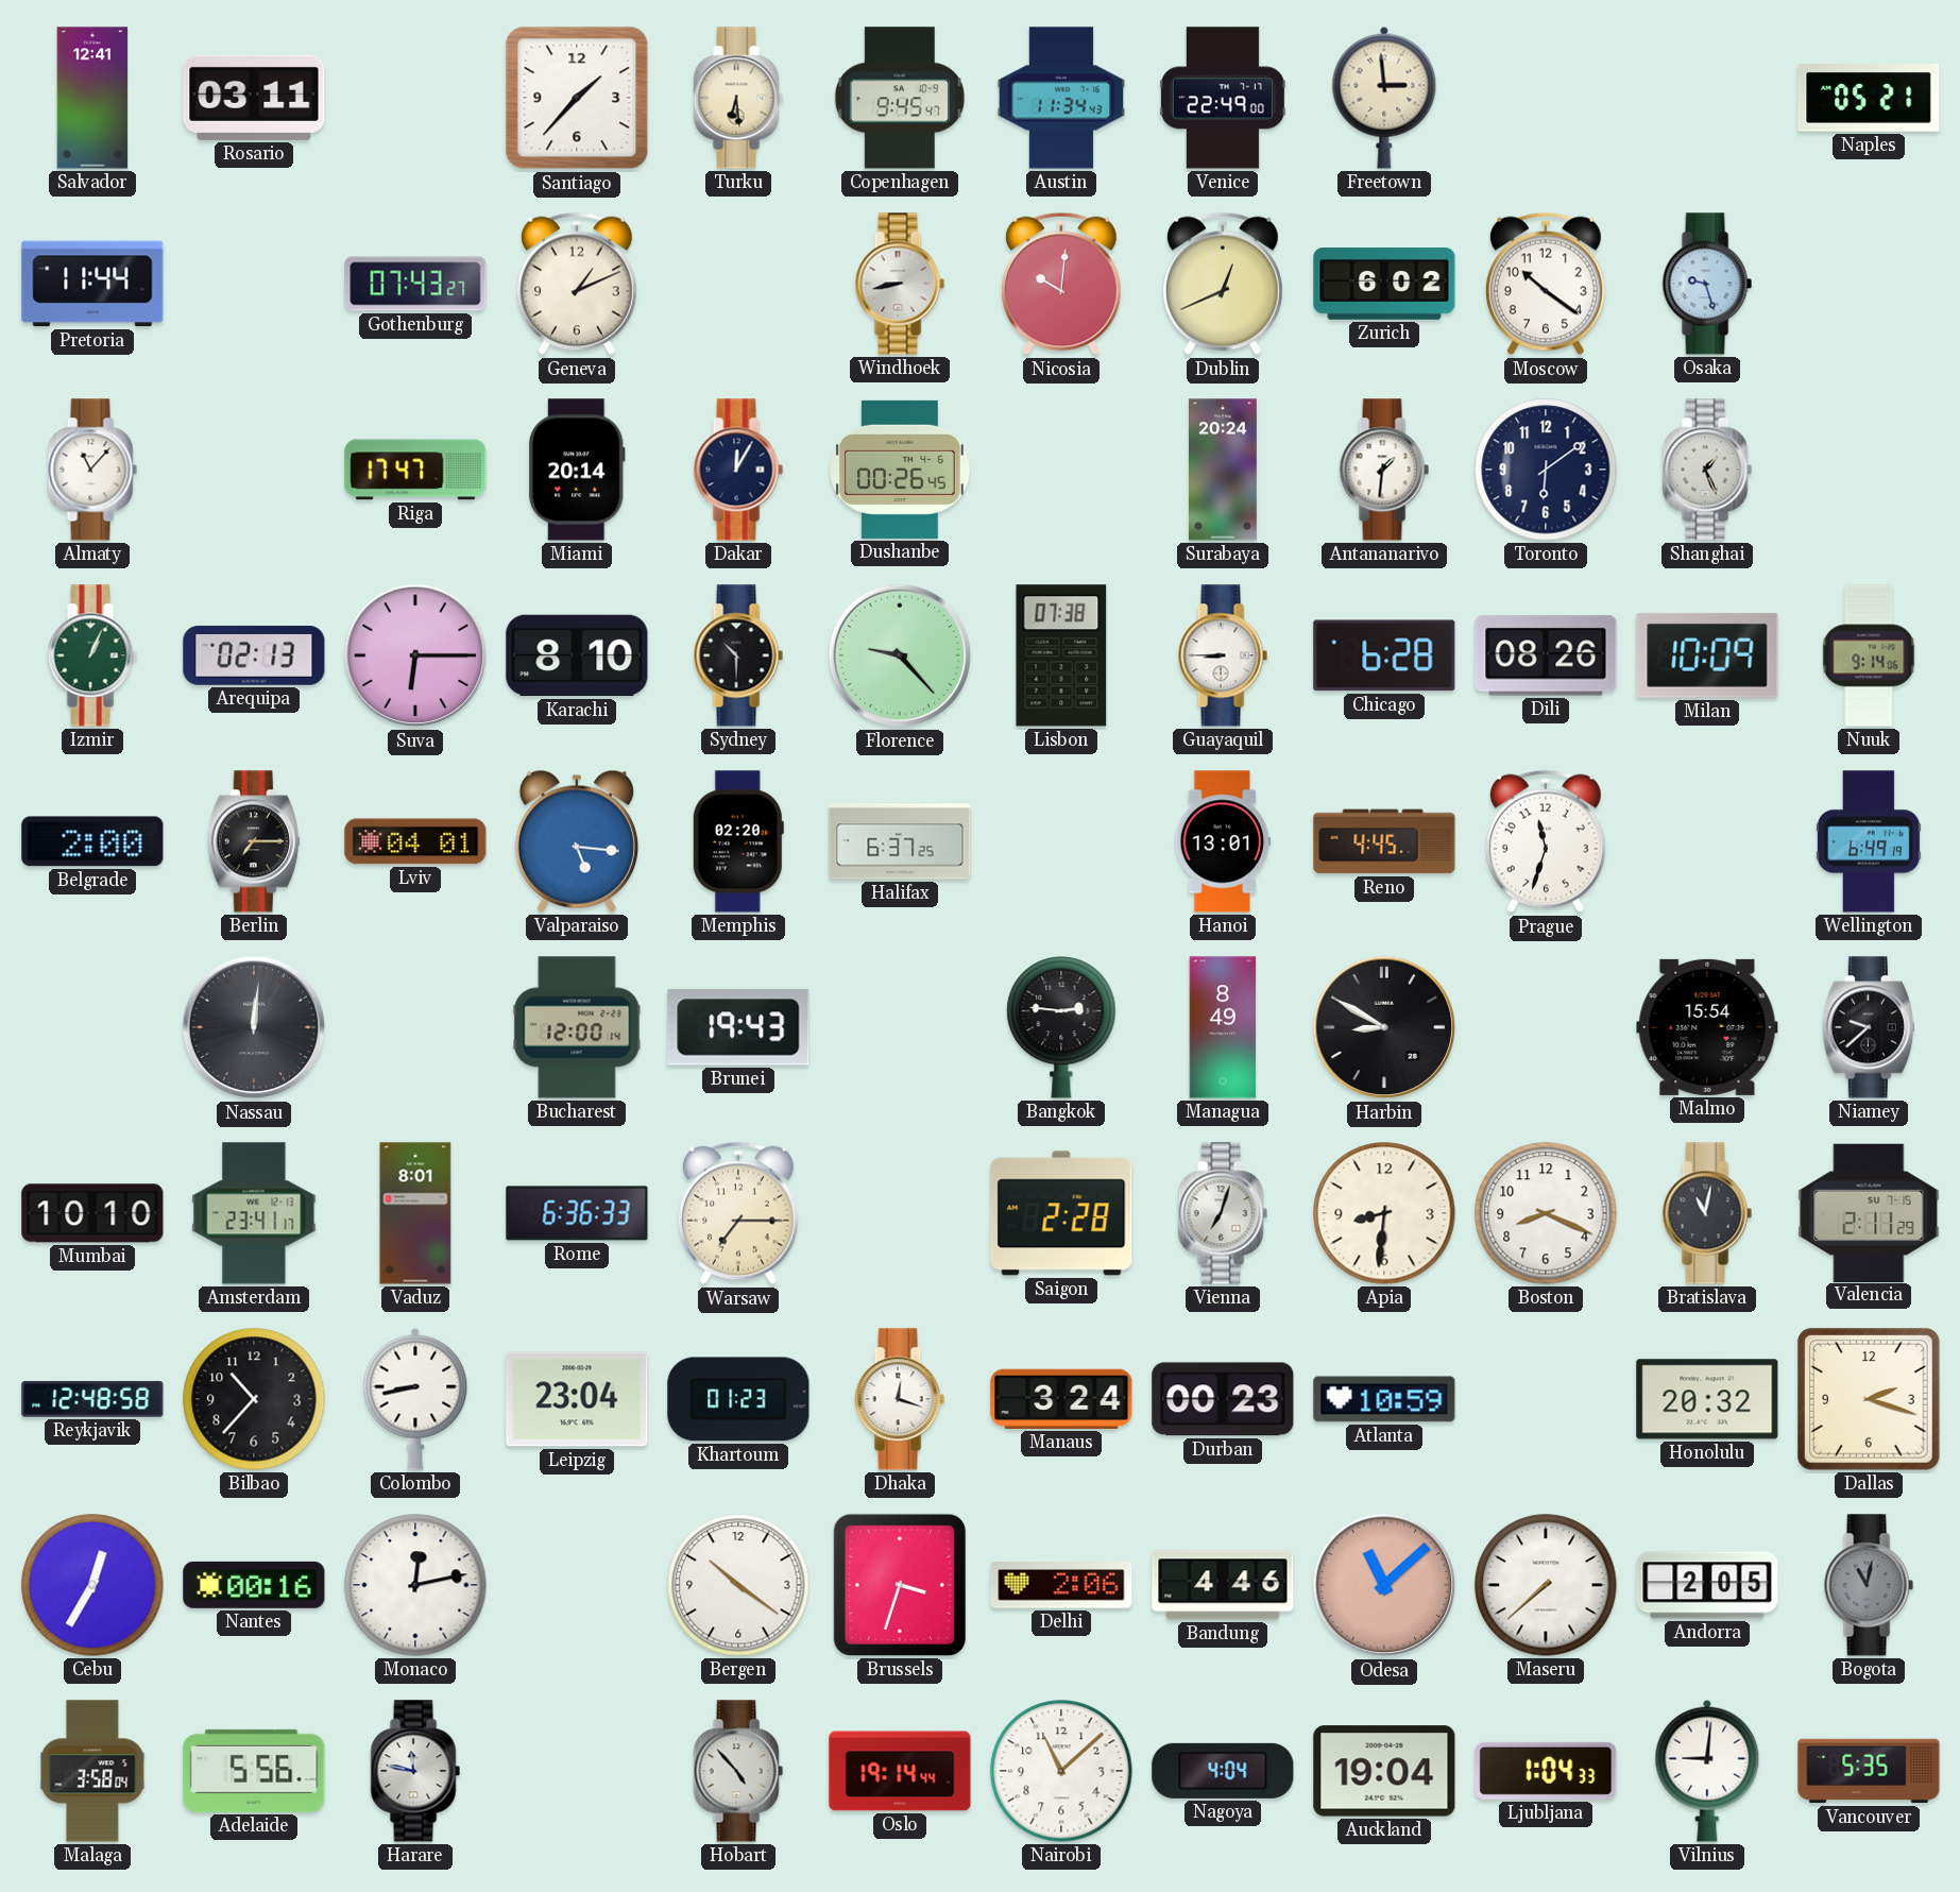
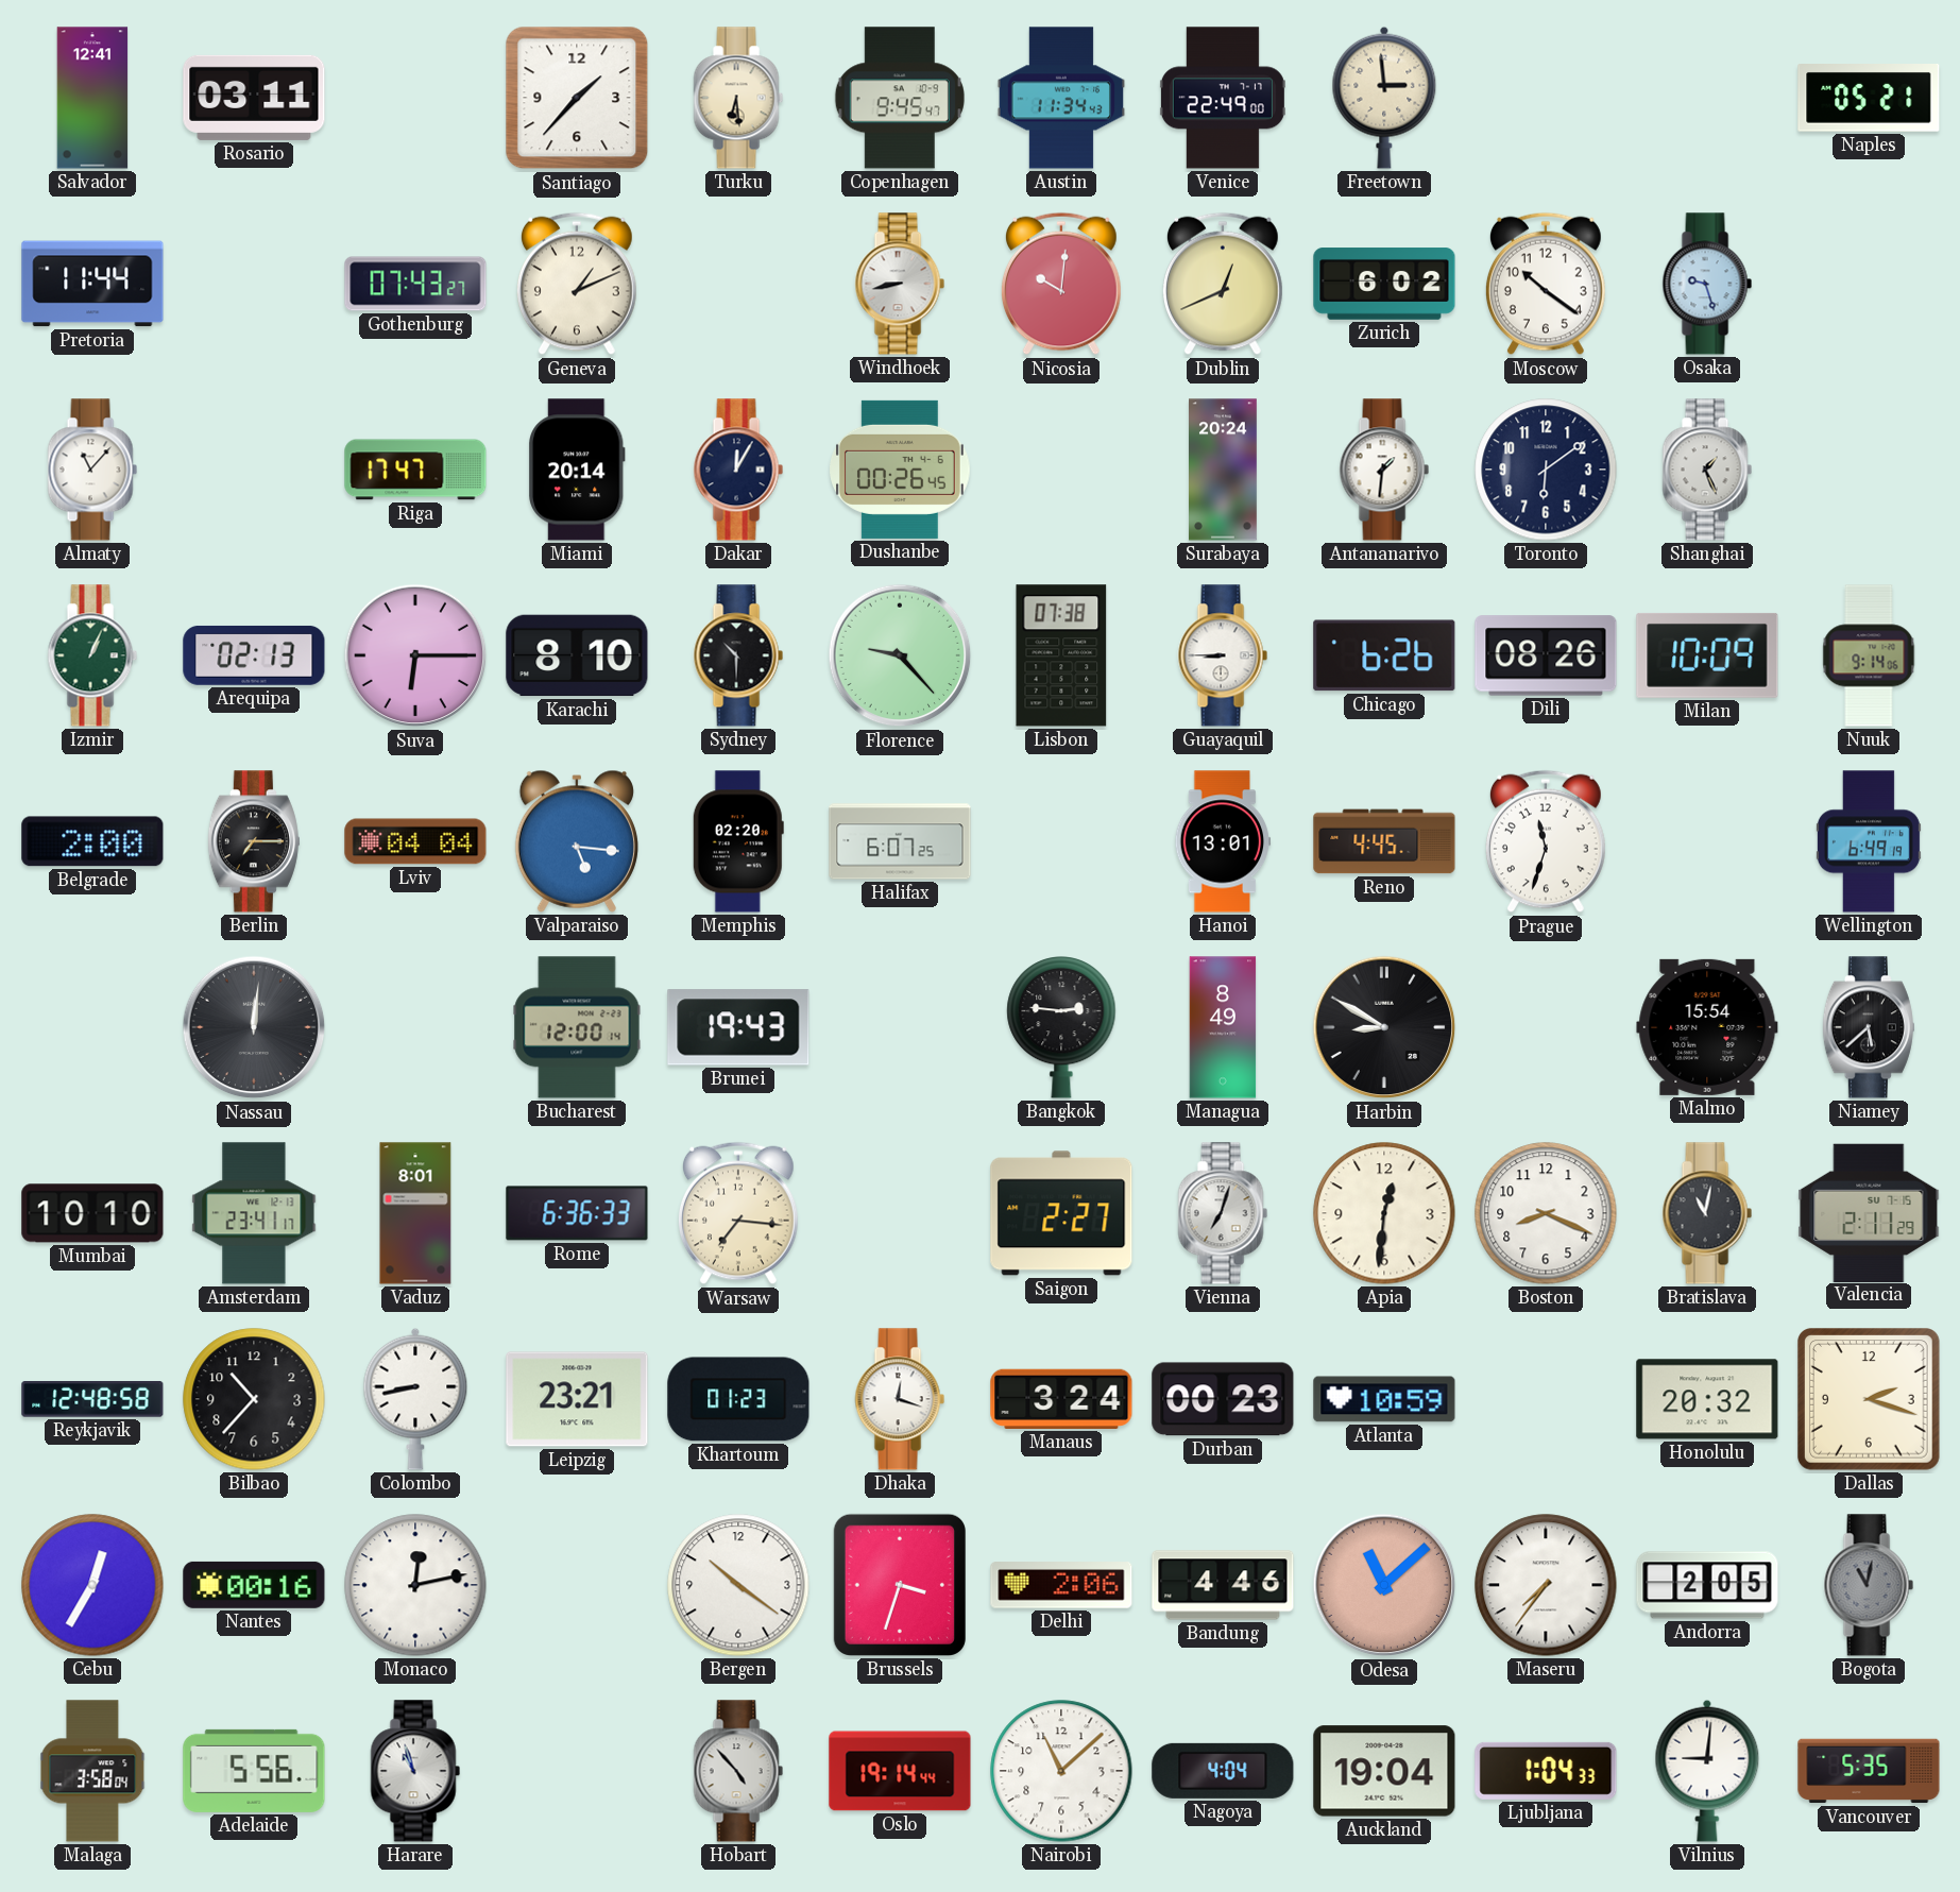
Chicago: 6:28 -> 6:26
Lviv: 04:01 -> 04:04
Halifax: 6:37 -> 6:07
Niamey: 9:38 -> 5:38
Warsaw: 7:15 -> 7:16
Saigon: 2:28 -> 2:27
Apia: 8:31 -> 12:31
Leipzig: 23:04 -> 23:21
Maseru: 7:38 -> 7:36
Harare: 11:47 -> 10:57
